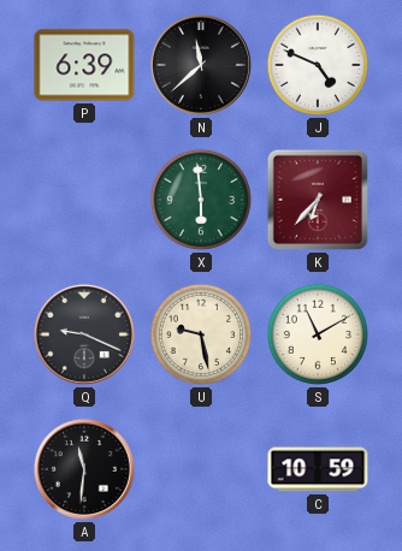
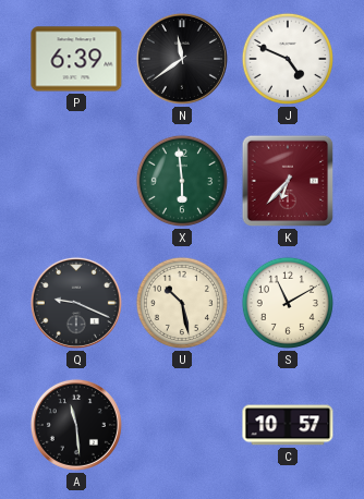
N: 11:38 -> 11:39
U: 9:28 -> 10:28
A: 11:31 -> 11:29
C: 10:59 -> 10:57
